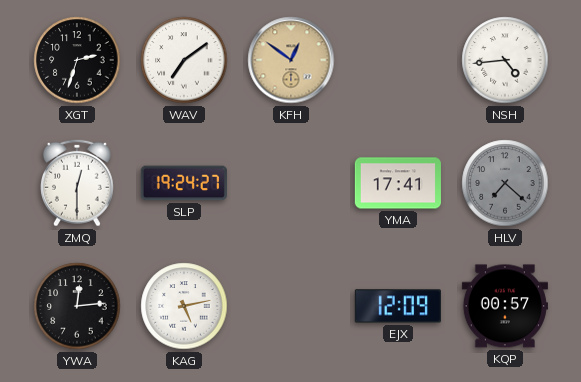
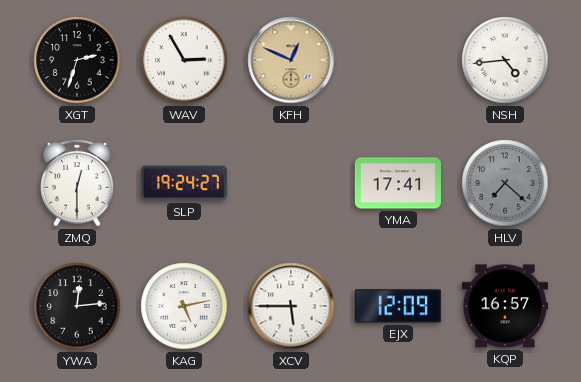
WAV: 7:09 -> 2:55
KFH: 12:51 -> 12:49
XCV: none -> 5:45
KQP: 00:57 -> 16:57
